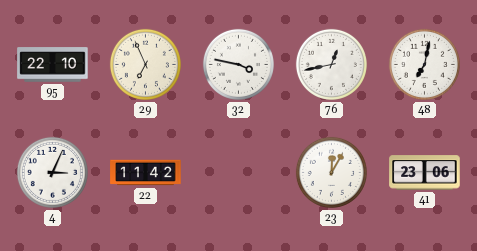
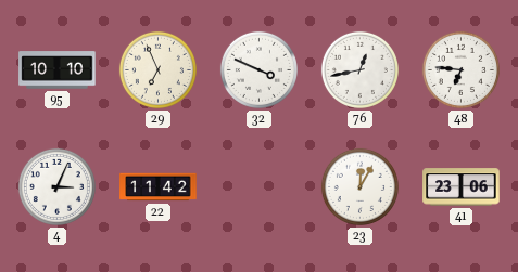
95: 22:10 -> 10:10
32: 3:47 -> 3:49
48: 7:02 -> 6:46
